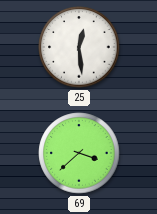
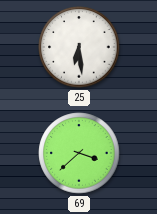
25: 12:29 -> 6:29
